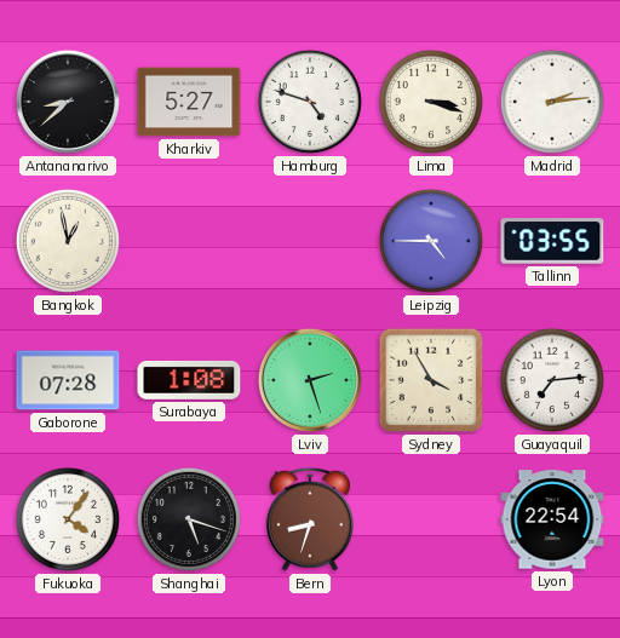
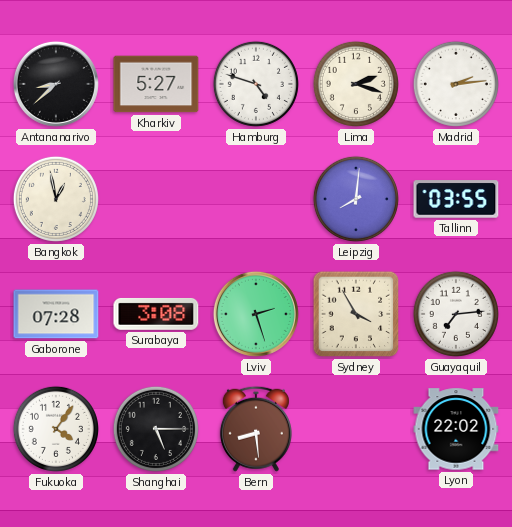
Lima: 3:18 -> 2:18
Leipzig: 4:45 -> 8:01
Surabaya: 1:08 -> 3:08
Shanghai: 5:18 -> 5:15
Bern: 8:33 -> 8:29
Lyon: 22:54 -> 22:02
